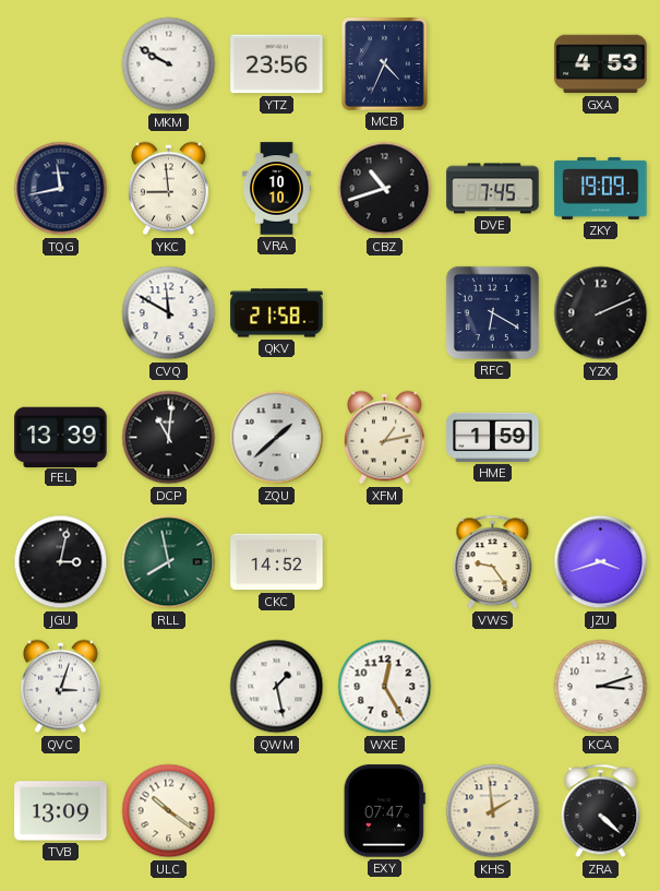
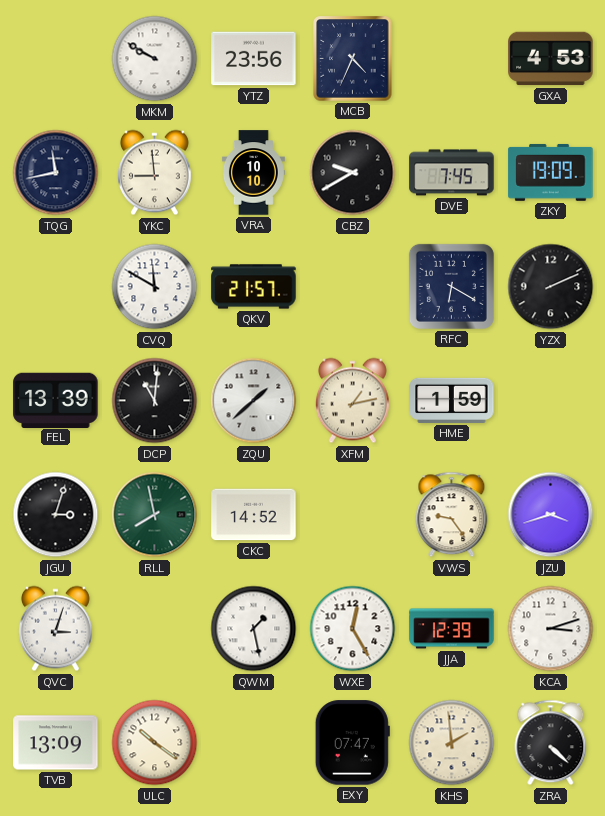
CBZ: 10:42 -> 9:40
QKV: 21:58 -> 21:57
JGU: 3:02 -> 3:03
JJA: none -> 12:39
